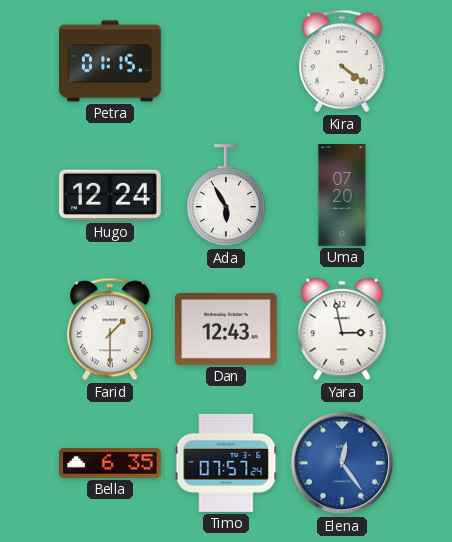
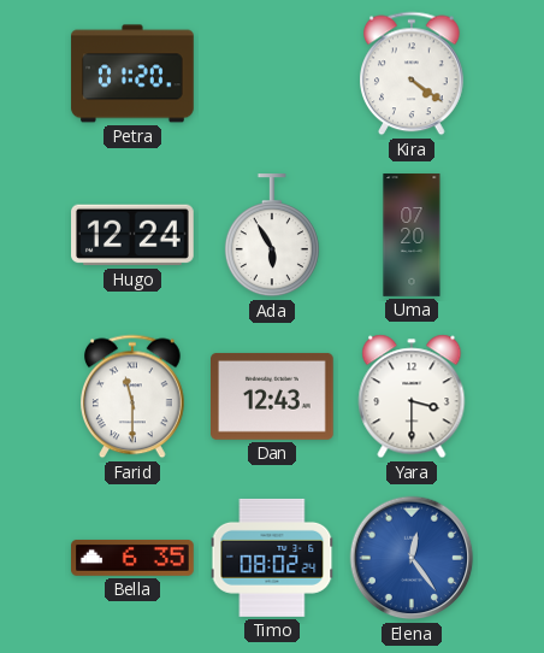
Petra: 01:15 -> 01:20
Farid: 1:30 -> 11:30
Yara: 2:58 -> 3:30
Timo: 07:57 -> 08:02
